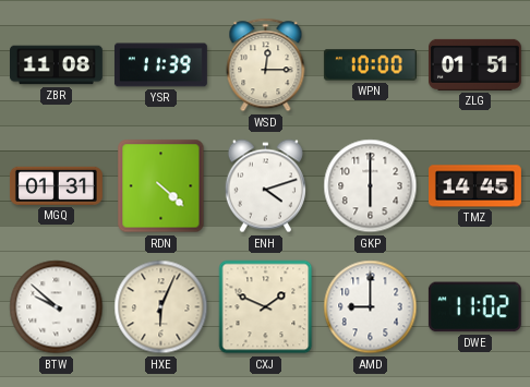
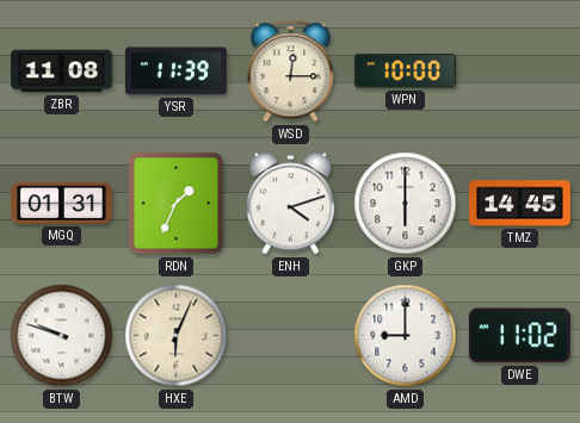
ZLG: 01:51 -> none
RDN: 4:22 -> 1:34
BTW: 9:52 -> 9:48
CXJ: 1:49 -> none
